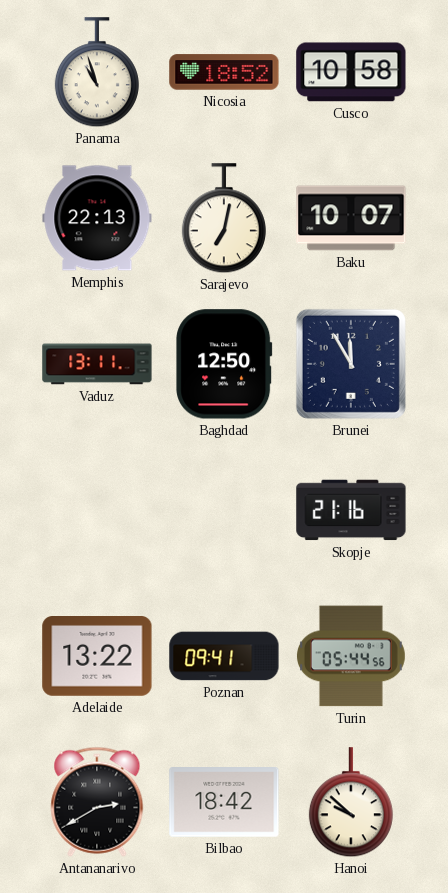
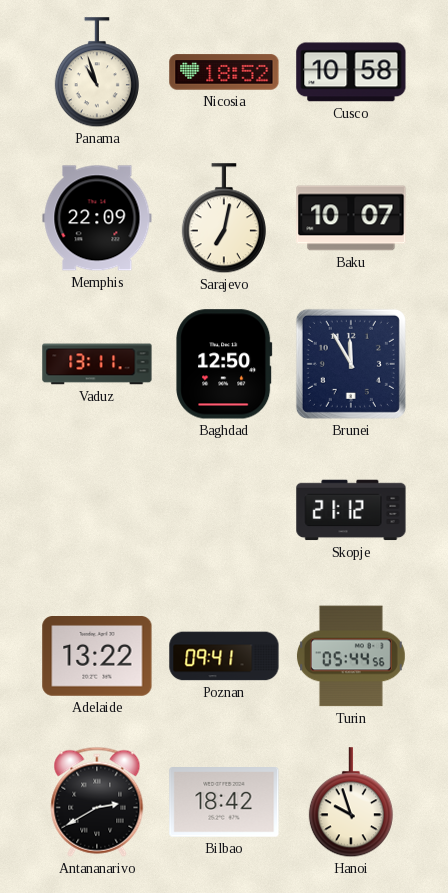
Memphis: 22:13 -> 22:09
Skopje: 21:16 -> 21:12
Hanoi: 9:52 -> 9:57
